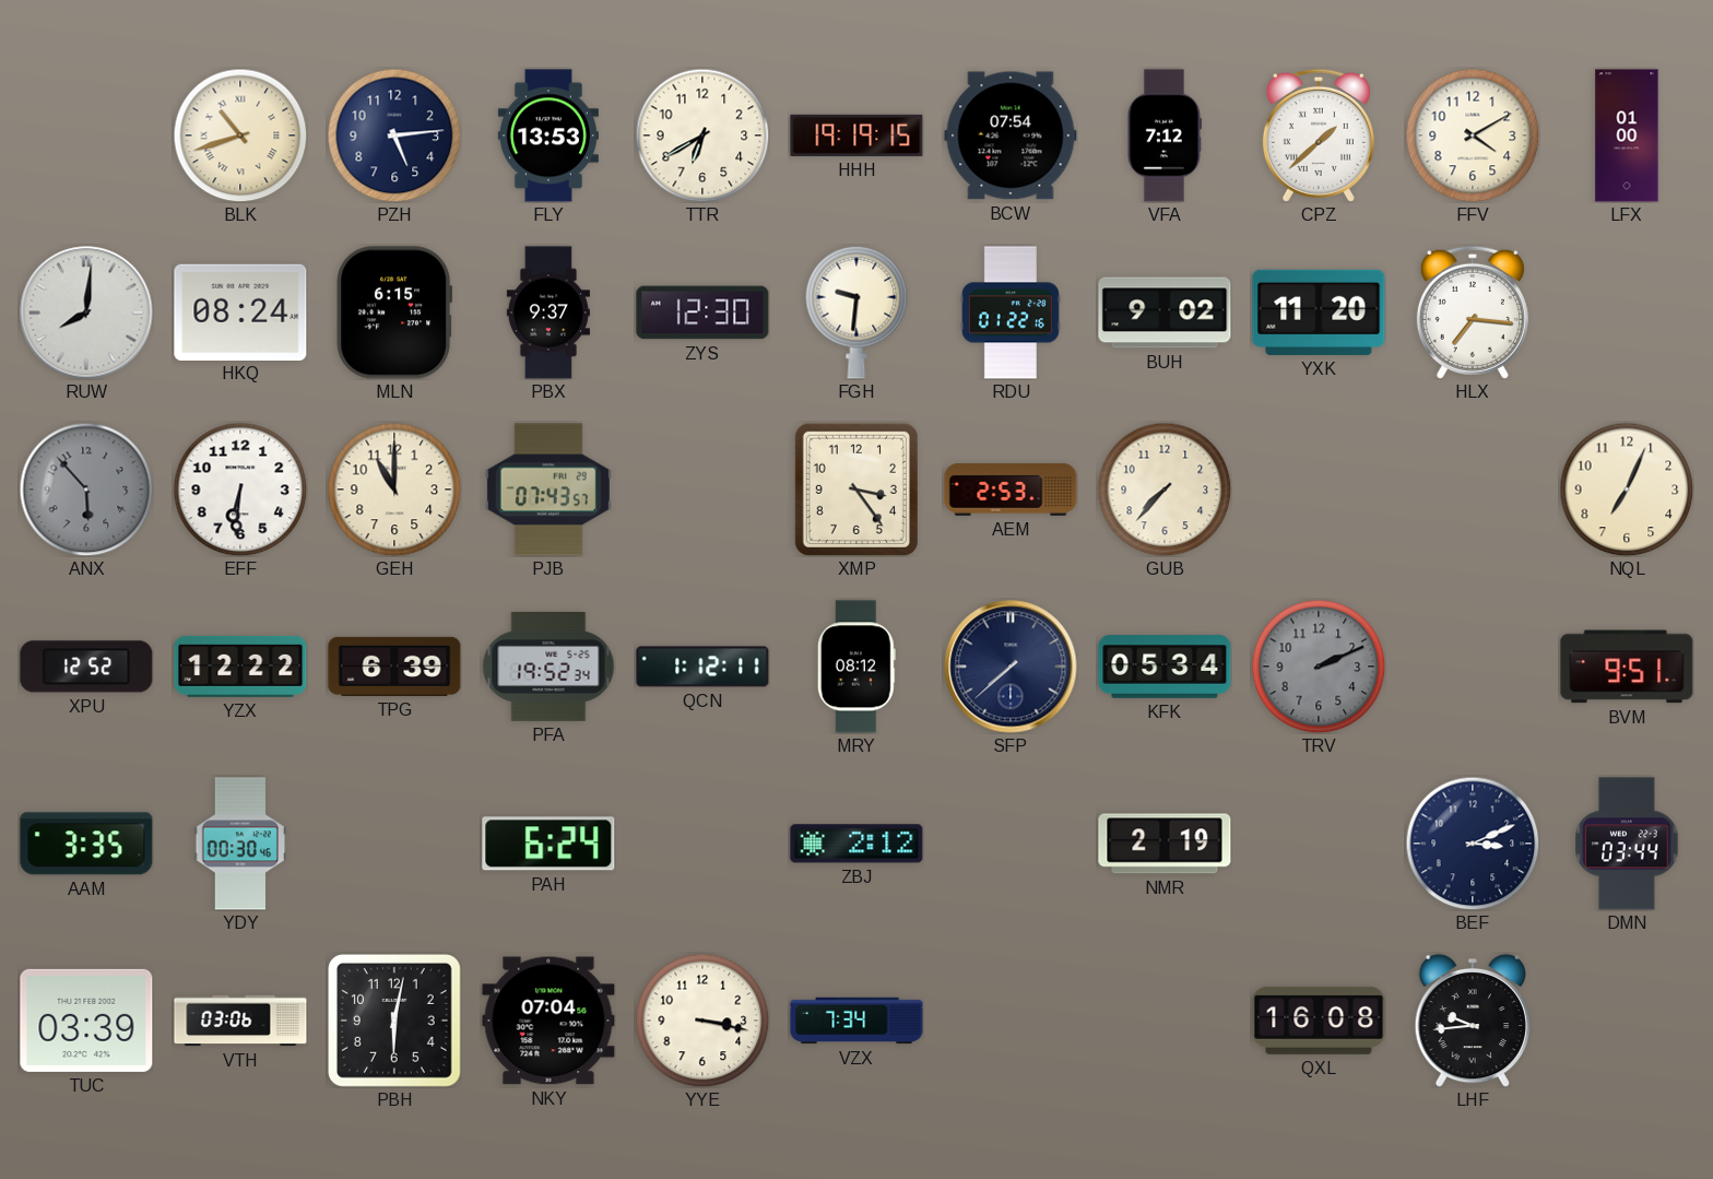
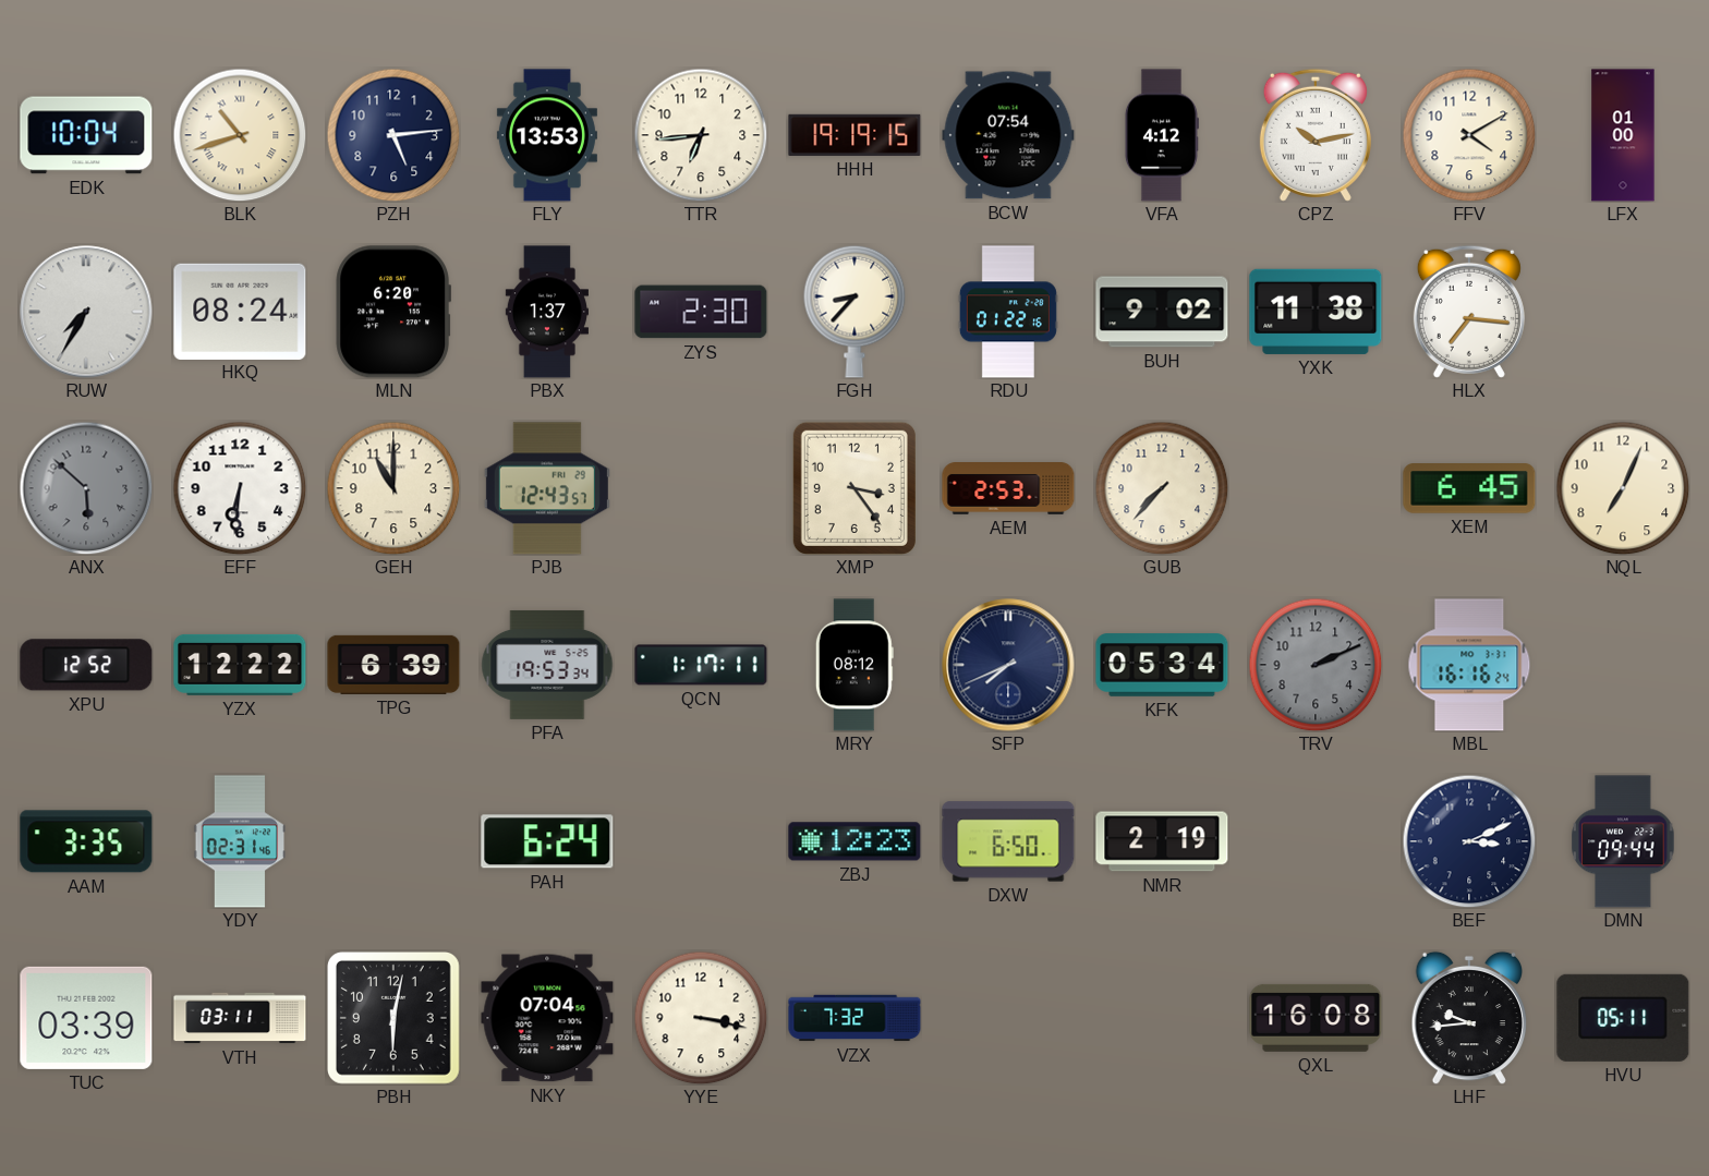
EDK: none -> 10:04
TTR: 6:40 -> 6:44
VFA: 7:12 -> 4:12
CPZ: 1:38 -> 10:13
RUW: 8:01 -> 7:35
MLN: 6:15 -> 6:20
PBX: 9:37 -> 1:37
ZYS: 12:30 -> 2:30
FGH: 9:31 -> 8:37
YXK: 11:20 -> 11:38
ANX: 5:53 -> 5:52
PJB: 07:43 -> 12:43
XEM: none -> 6:45
PFA: 19:52 -> 19:53
QCN: 1:12 -> 1:17
SFP: 7:38 -> 7:41
MBL: none -> 16:16
BVM: 9:51 -> none
YDY: 00:30 -> 02:31
ZBJ: 2:12 -> 12:23
DXW: none -> 6:50
DMN: 03:44 -> 09:44
VTH: 03:06 -> 03:11
VZX: 7:34 -> 7:32
HVU: none -> 05:11
